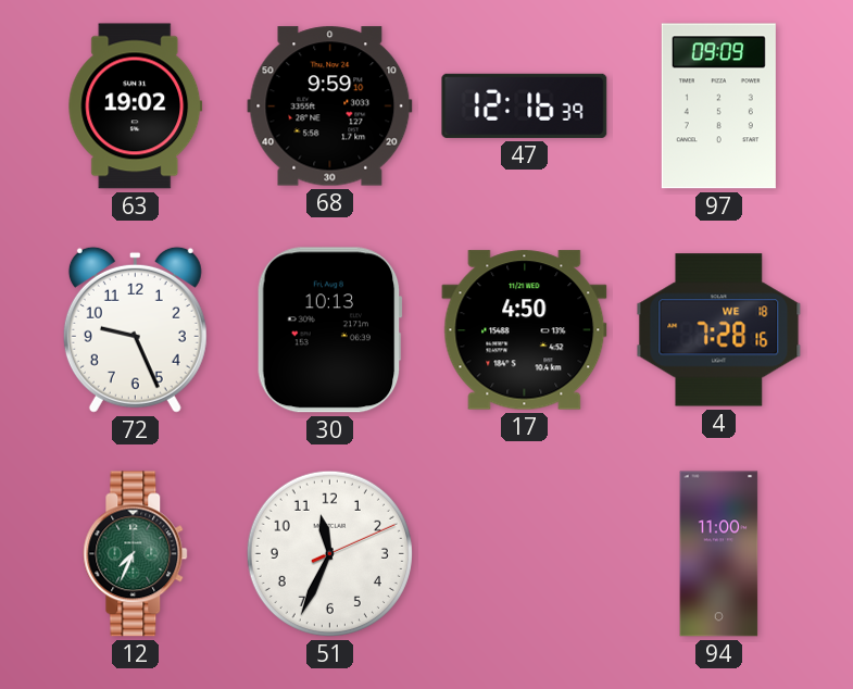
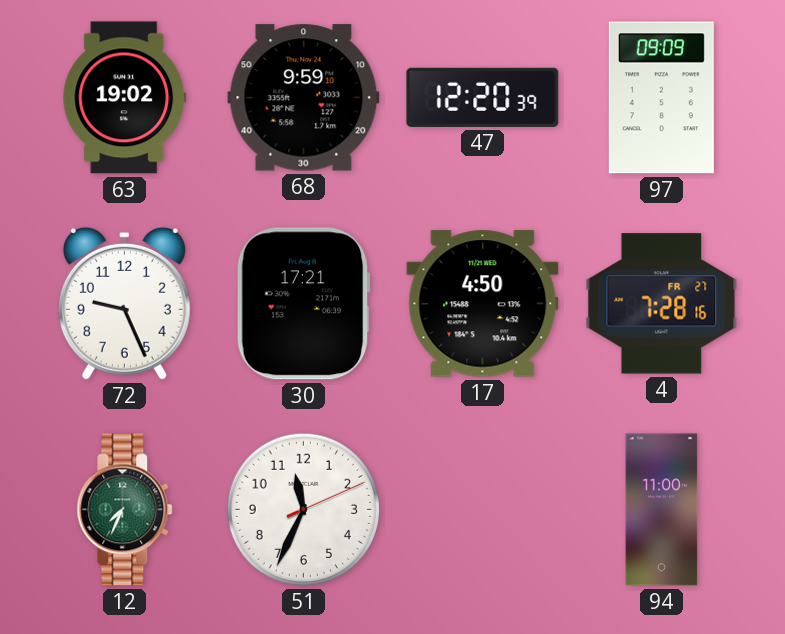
47: 12:16 -> 12:20
30: 10:13 -> 17:21
4 date: WE 18 -> FR 27
